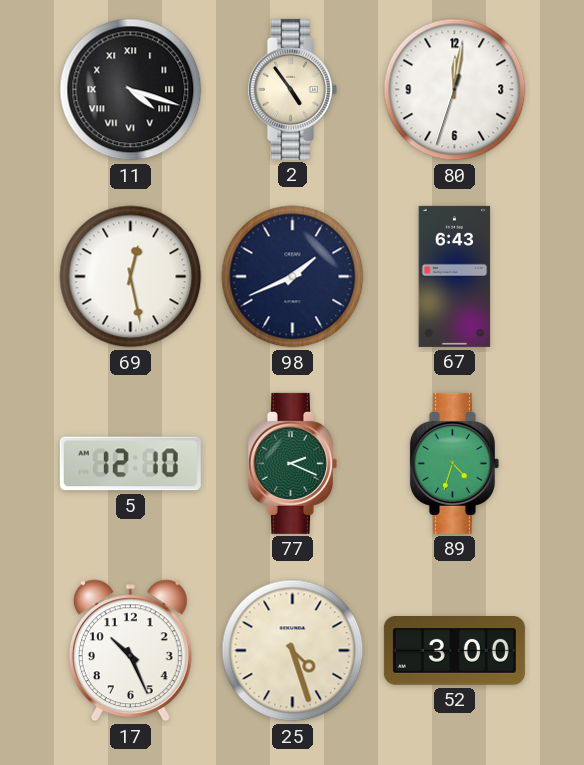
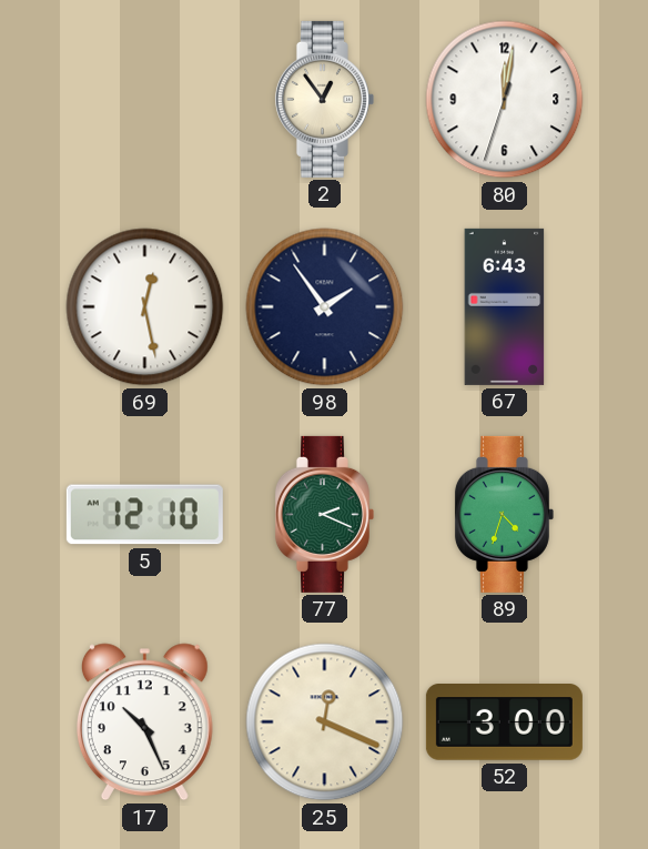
11: 4:18 -> none
2: 4:54 -> 12:54
98: 1:41 -> 1:54
25: 4:27 -> 12:19
